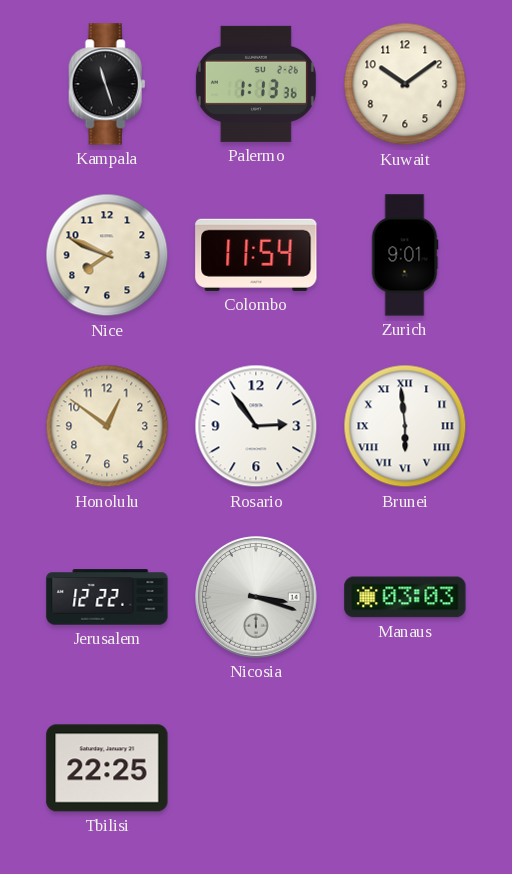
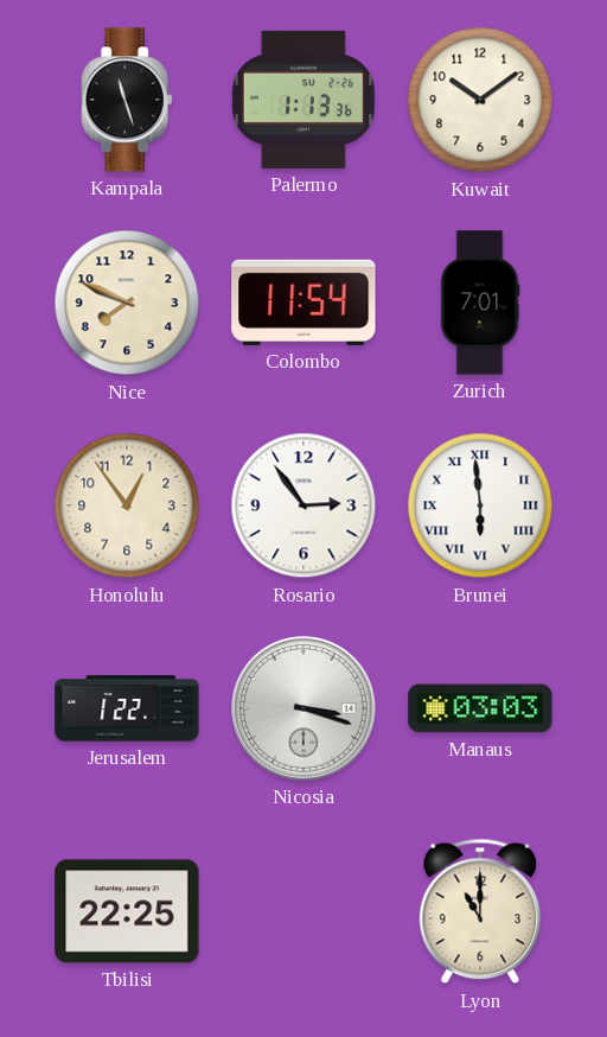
Zurich: 9:01 -> 7:01
Honolulu: 12:51 -> 12:54
Jerusalem: 12:22 -> 1:22
Lyon: none -> 11:00
